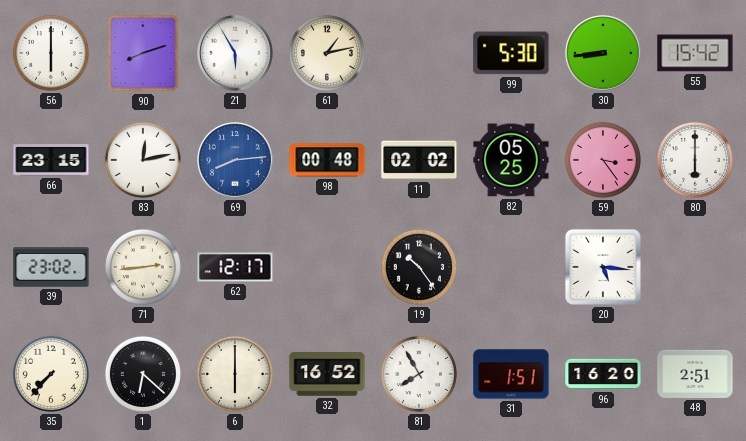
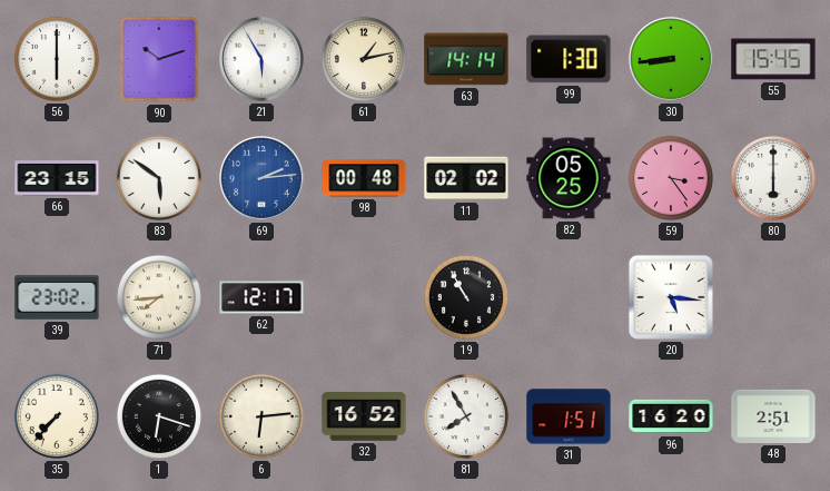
90: 8:12 -> 10:12
63: none -> 14:14
99: 5:30 -> 1:30
55: 15:42 -> 15:45
83: 12:13 -> 5:51
69: 8:14 -> 2:14
71: 2:44 -> 7:44
19: 10:24 -> 10:55
1: 6:22 -> 6:18
6: 6:00 -> 6:14
